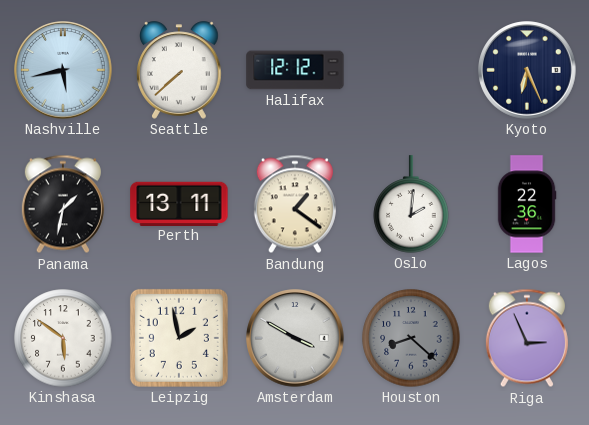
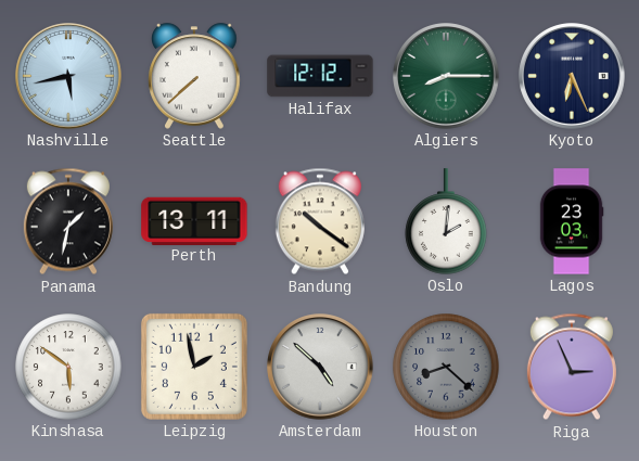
Algiers: none -> 8:15
Bandung: 1:21 -> 10:21
Lagos: 22:36 -> 23:03
Amsterdam: 3:50 -> 4:52
